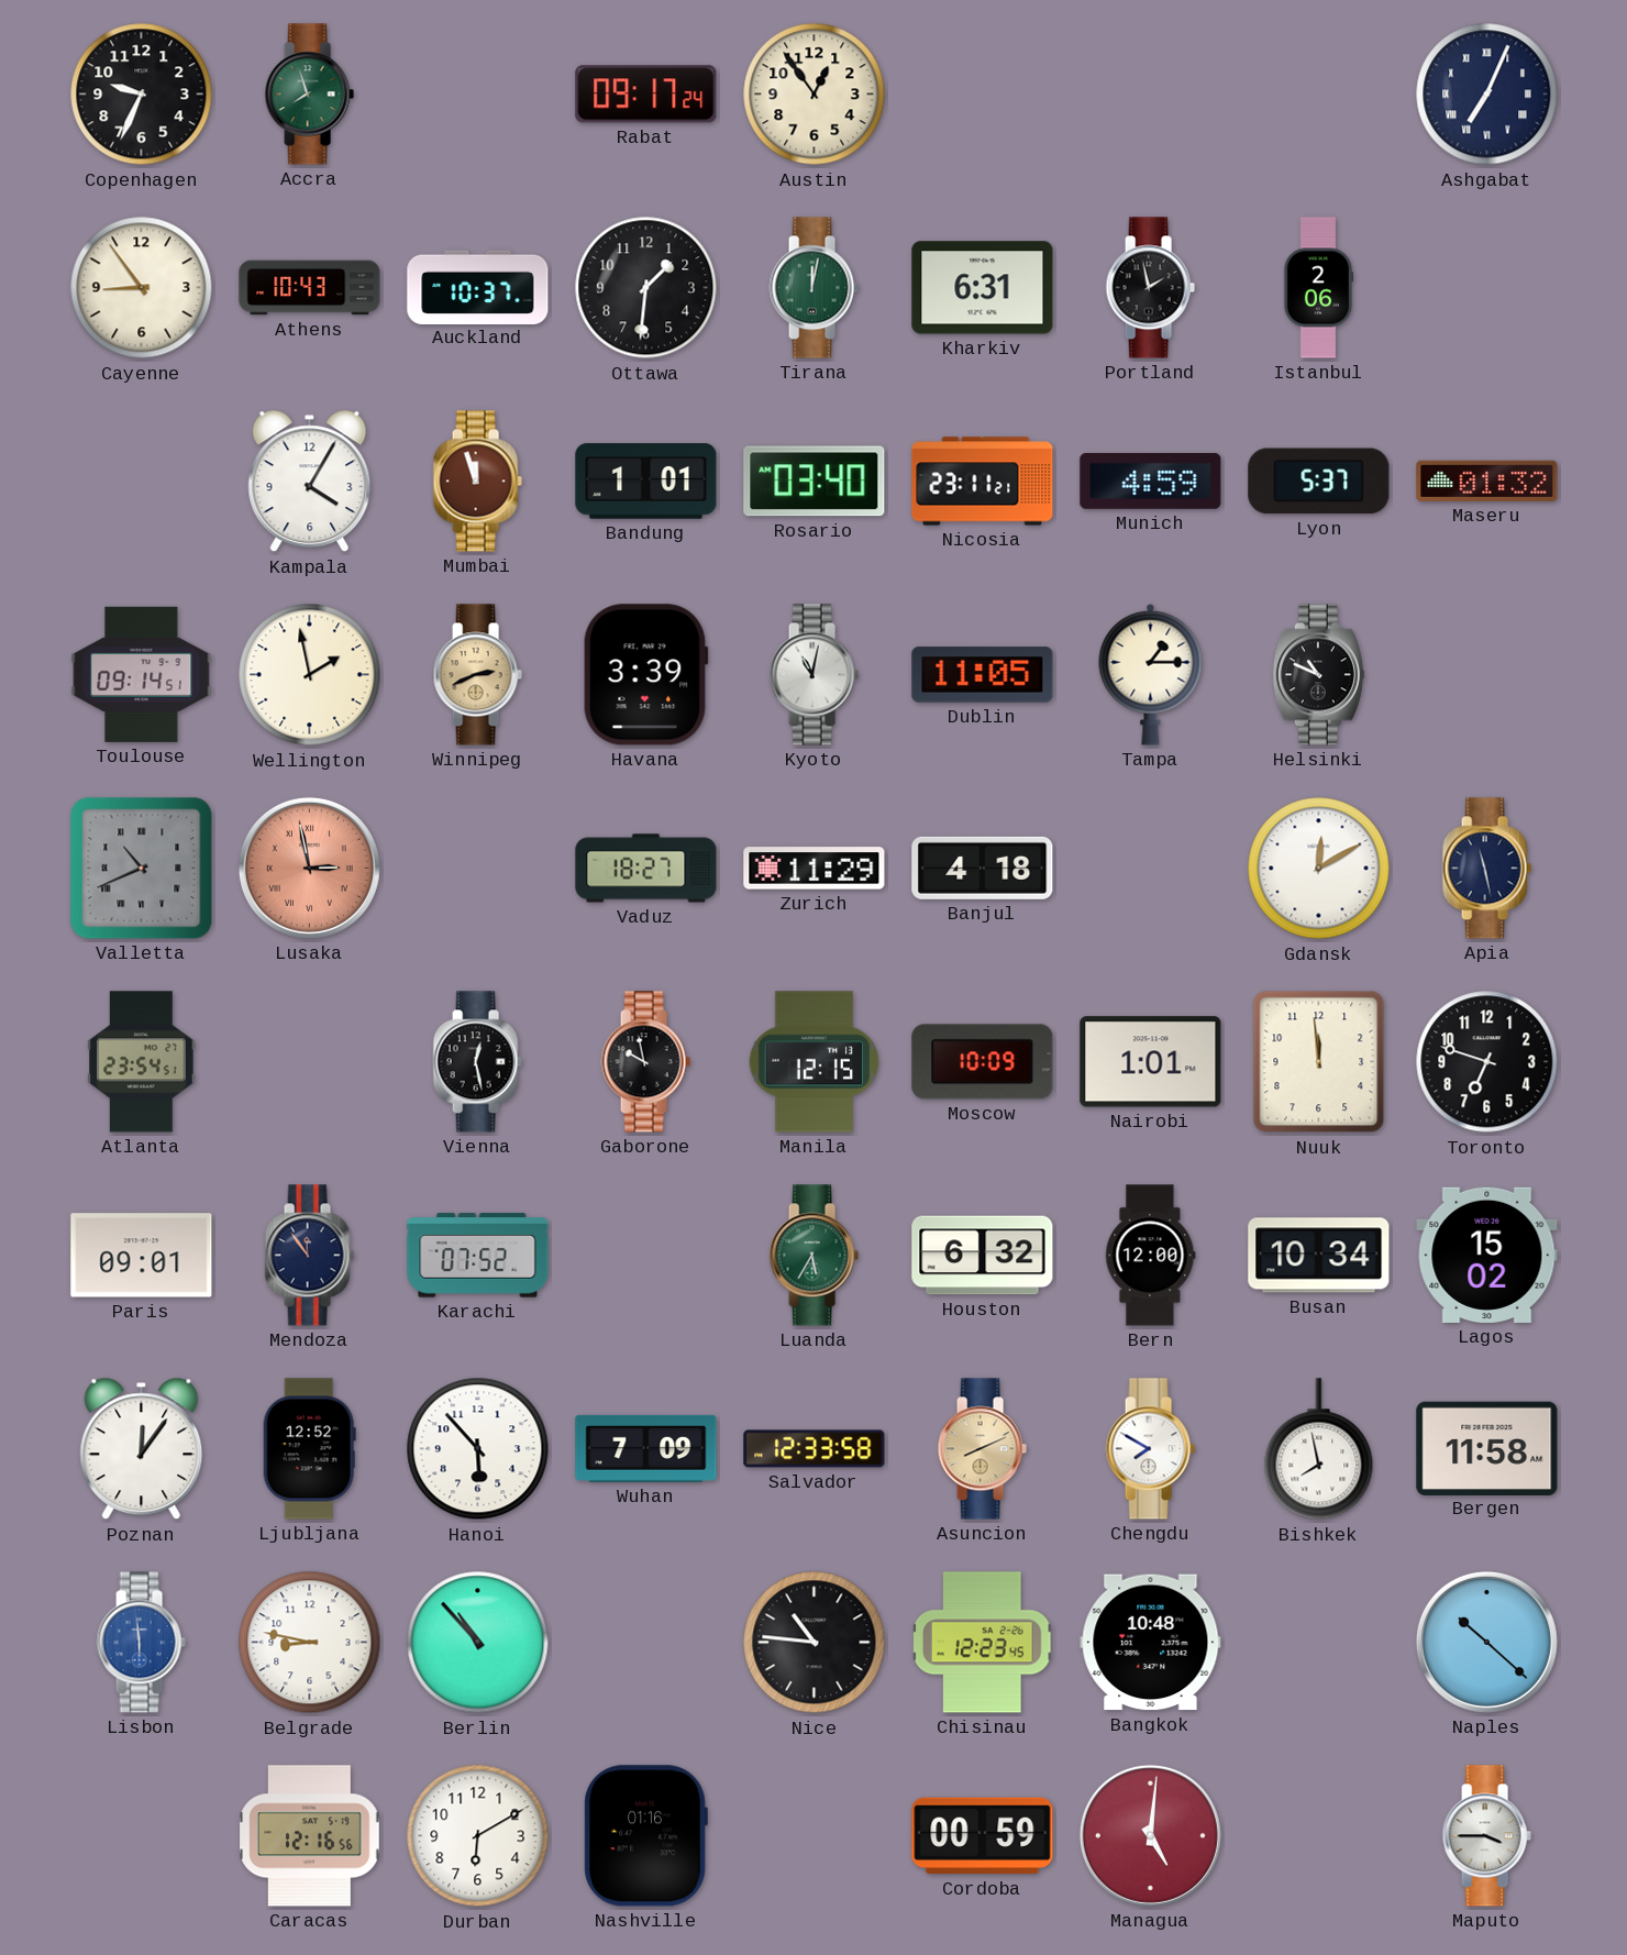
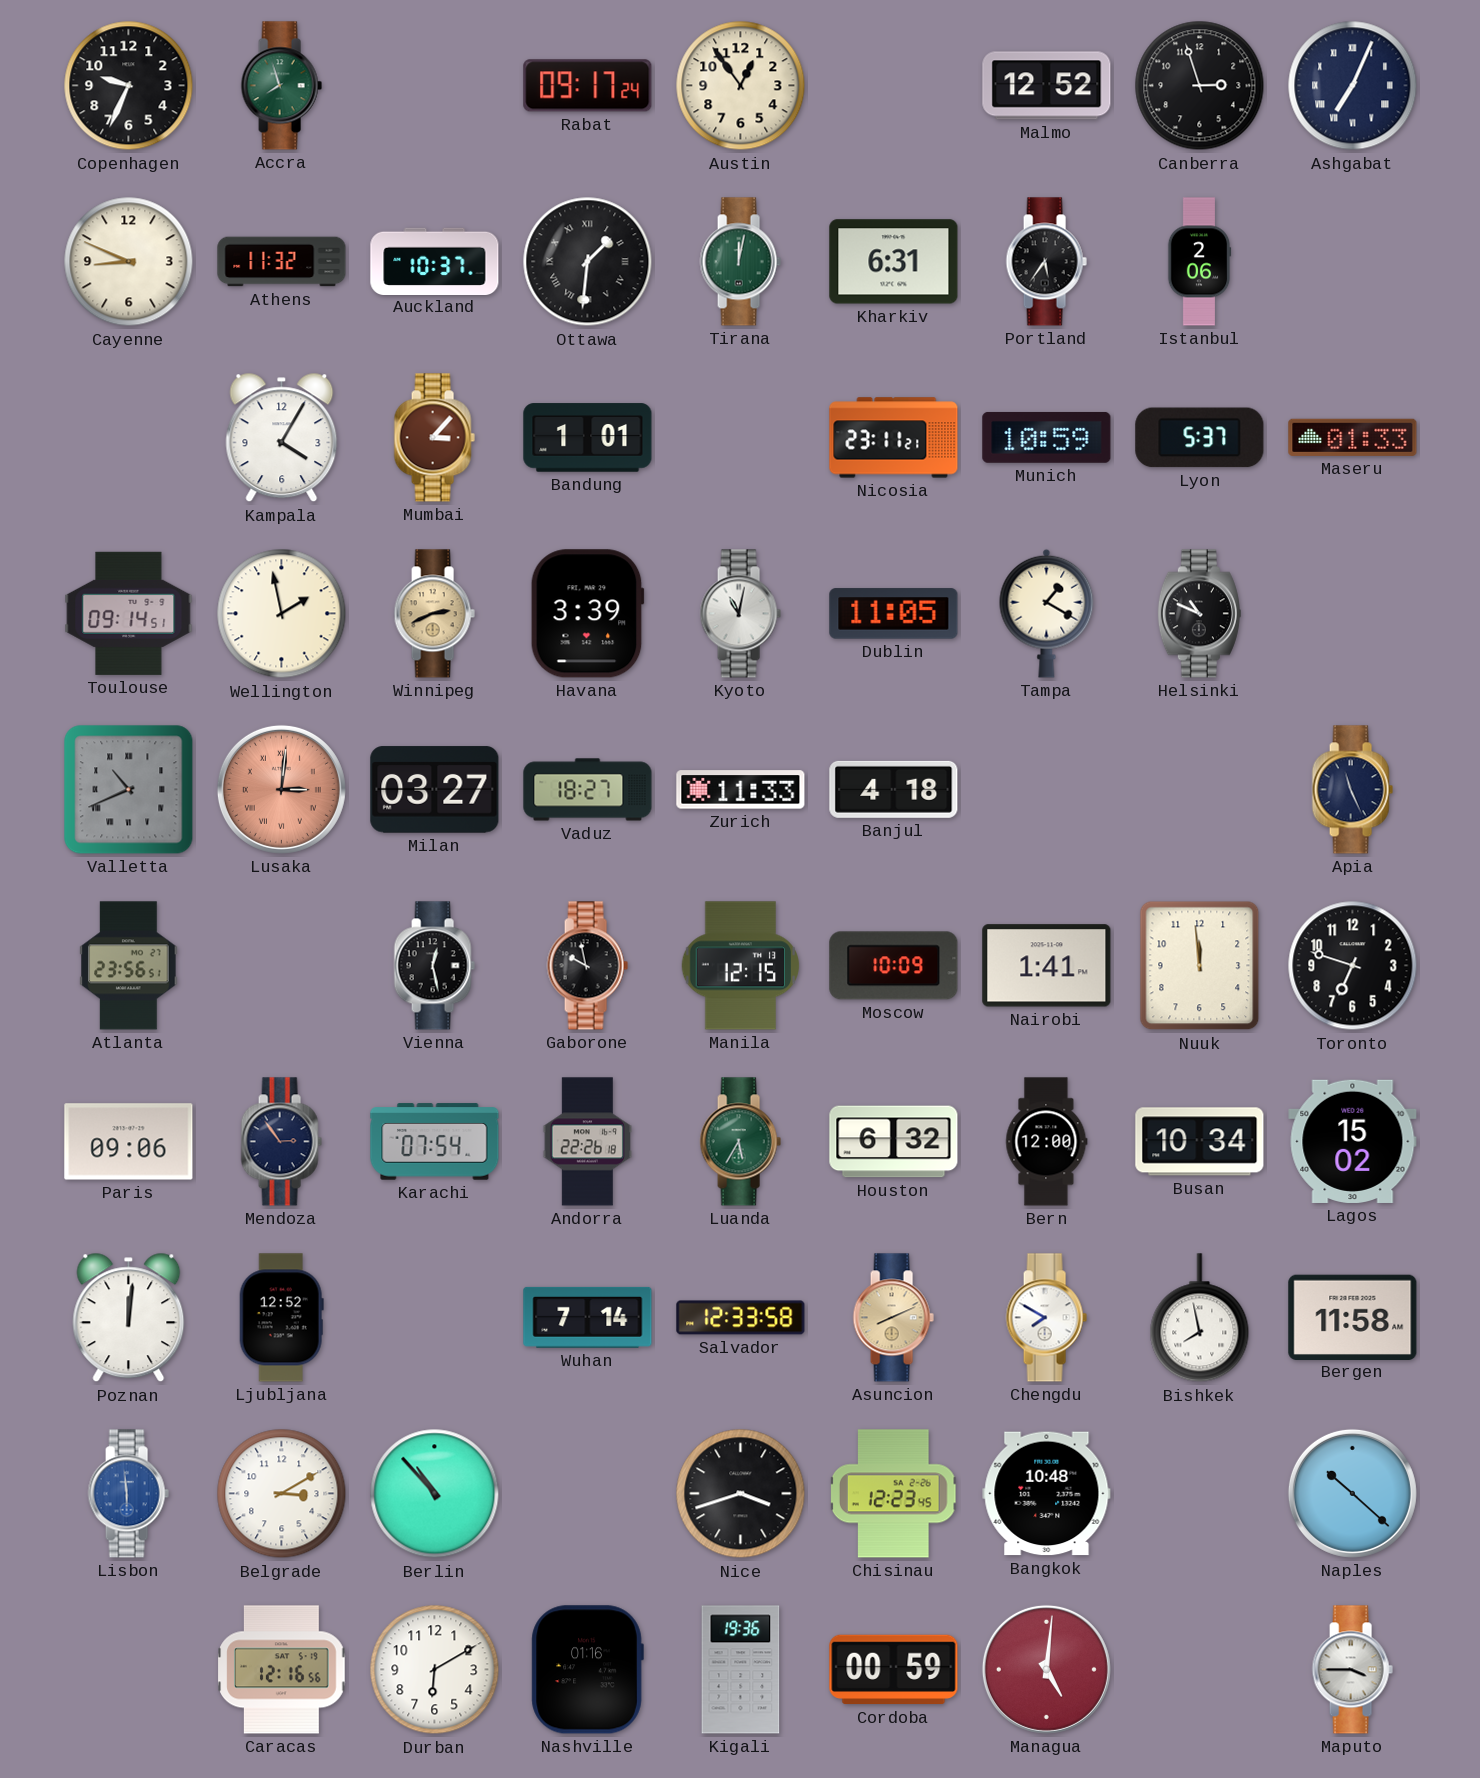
Malmo: none -> 12:52
Canberra: none -> 2:57
Cayenne: 8:54 -> 8:49
Athens: 10:43 -> 11:32
Ottawa numerals: Arabic -> Roman
Portland: 1:58 -> 5:36
Mumbai: 11:57 -> 3:07
Rosario: 03:40 -> none
Munich: 4:59 -> 10:59
Maseru: 01:32 -> 01:33
Tampa: 1:15 -> 1:20
Lusaka: 2:58 -> 3:01
Milan: none -> 03:27
Zurich: 11:29 -> 11:33
Gdansk: 12:10 -> none
Apia: 11:28 -> 11:26
Atlanta: 23:54 -> 23:56
Nairobi: 1:01 -> 1:41
Paris: 09:01 -> 09:06
Mendoza: 11:54 -> 2:54
Karachi: 07:52 -> 07:54
Andorra: none -> 22:26
Poznan: 12:06 -> 12:01
Hanoi: 5:53 -> none
Wuhan: 7:09 -> 7:14
Belgrade: 8:47 -> 3:10
Nice: 10:46 -> 3:42
Kigali: none -> 19:36
